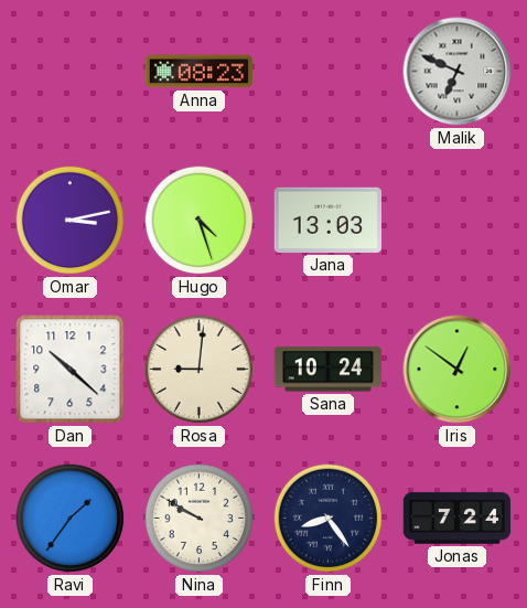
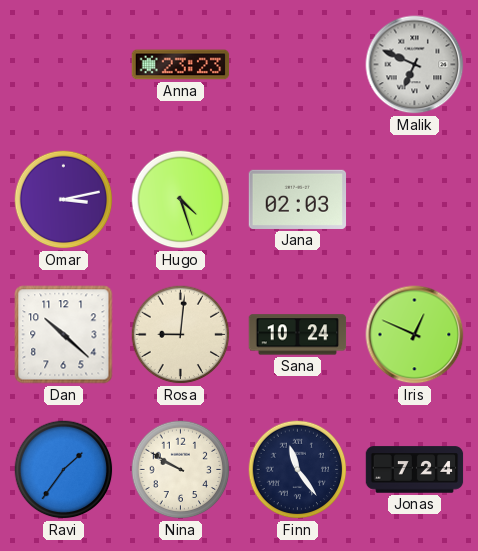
Anna: 08:23 -> 23:23
Jana: 13:03 -> 02:03
Iris: 12:51 -> 12:49
Finn: 8:24 -> 11:24
